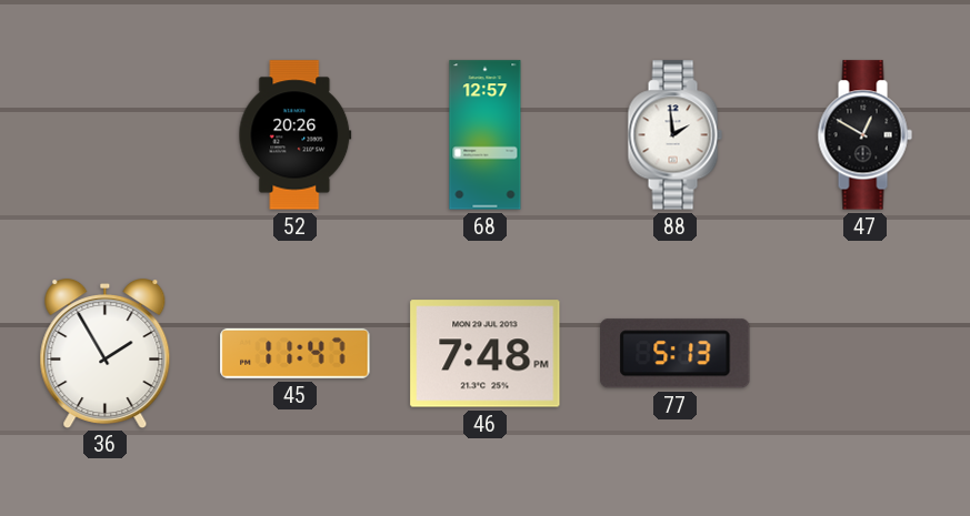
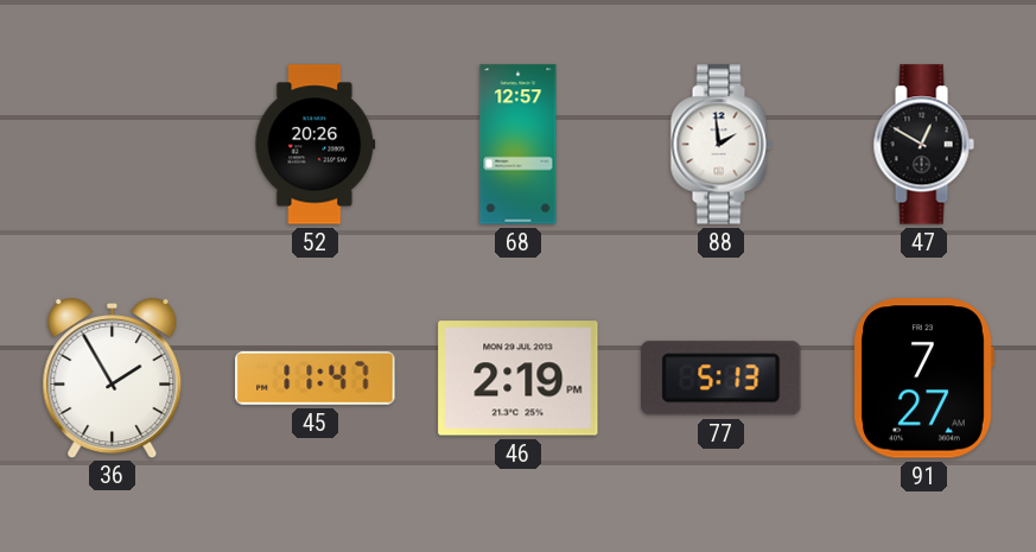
46: 7:48 -> 2:19
91: none -> 7:27
